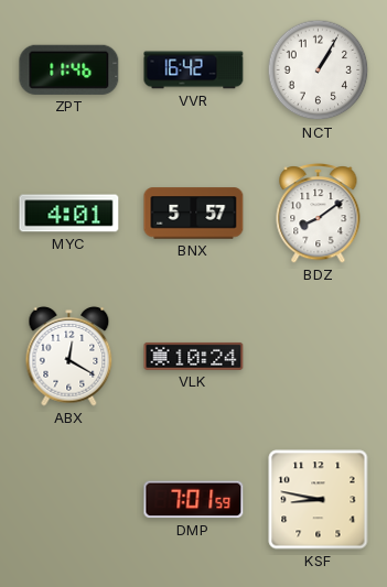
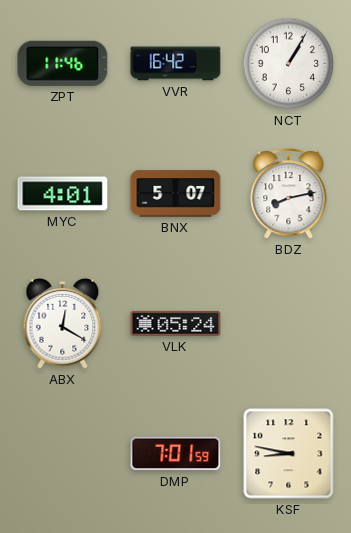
BNX: 5:57 -> 5:07
BDZ: 8:09 -> 8:13
VLK: 10:24 -> 05:24
